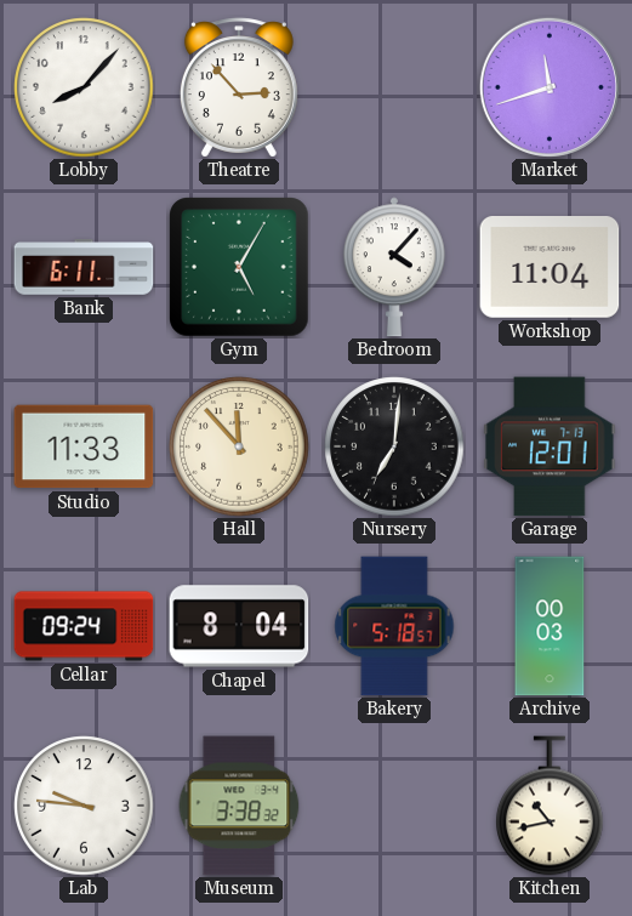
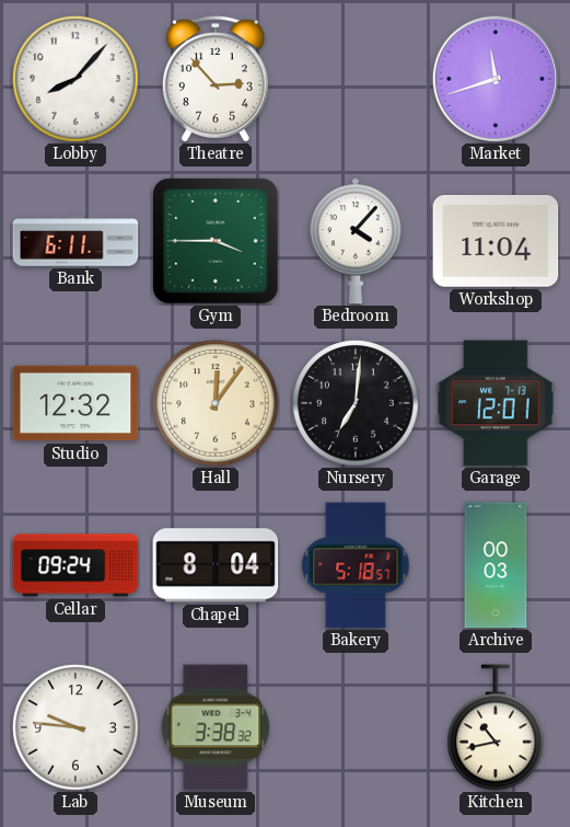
Gym: 5:05 -> 3:45
Studio: 11:33 -> 12:32
Hall: 11:53 -> 12:06
